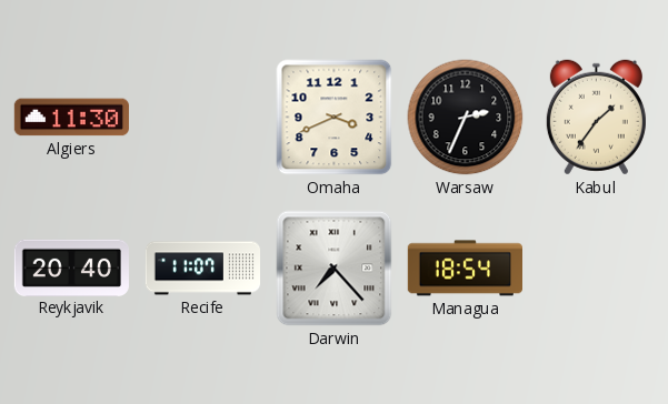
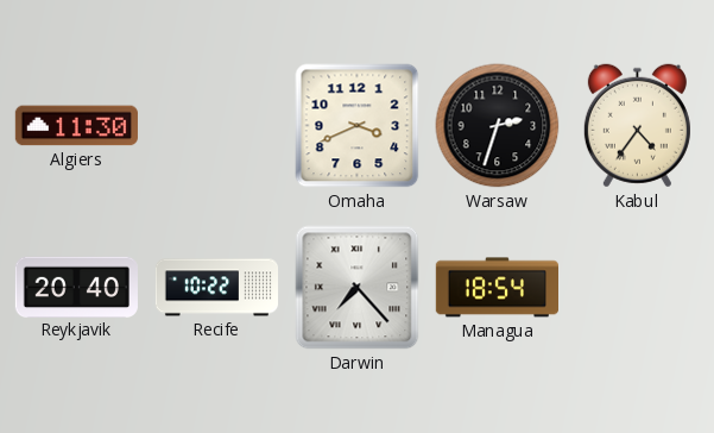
Warsaw: 2:34 -> 2:33
Kabul: 1:36 -> 4:36
Recife: 11:07 -> 10:22
